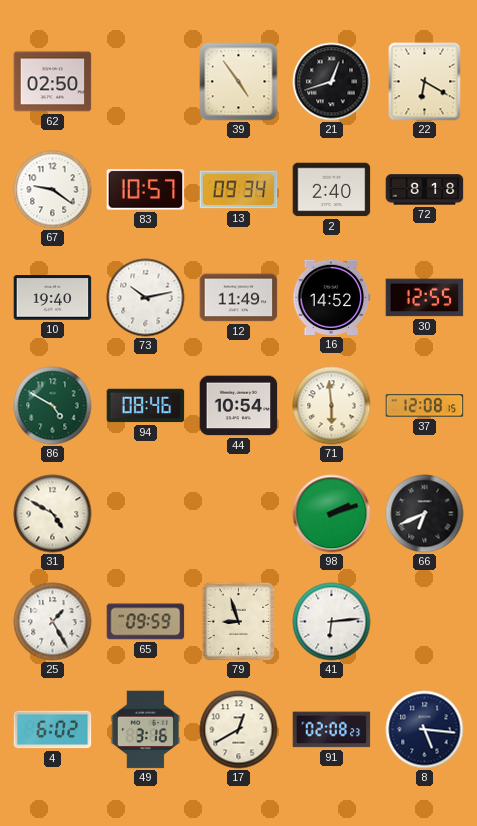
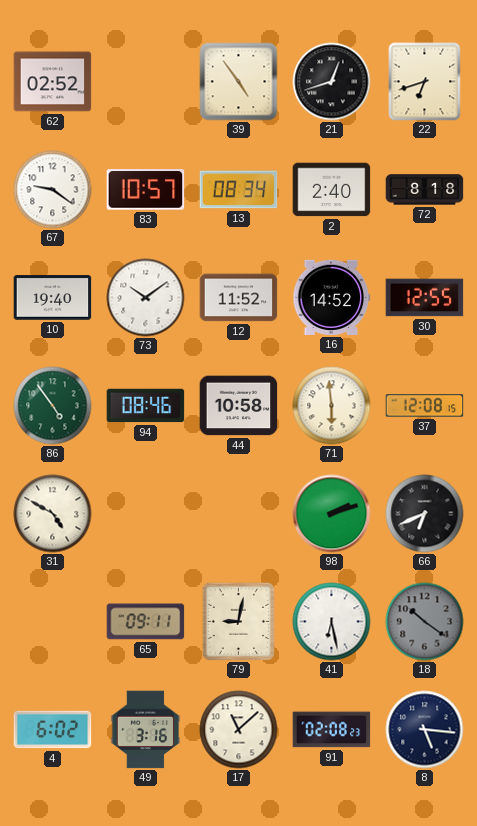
62: 02:50 -> 02:52
22: 6:20 -> 6:42
13: 09:34 -> 08:34
73: 10:13 -> 10:09
12: 11:49 -> 11:52
86: 4:50 -> 4:54
44: 10:54 -> 10:58
25: 1:25 -> none
65: 09:59 -> 09:11
79: 8:57 -> 9:02
41: 6:14 -> 6:28
18: none -> 10:21
17: 12:40 -> 11:08
